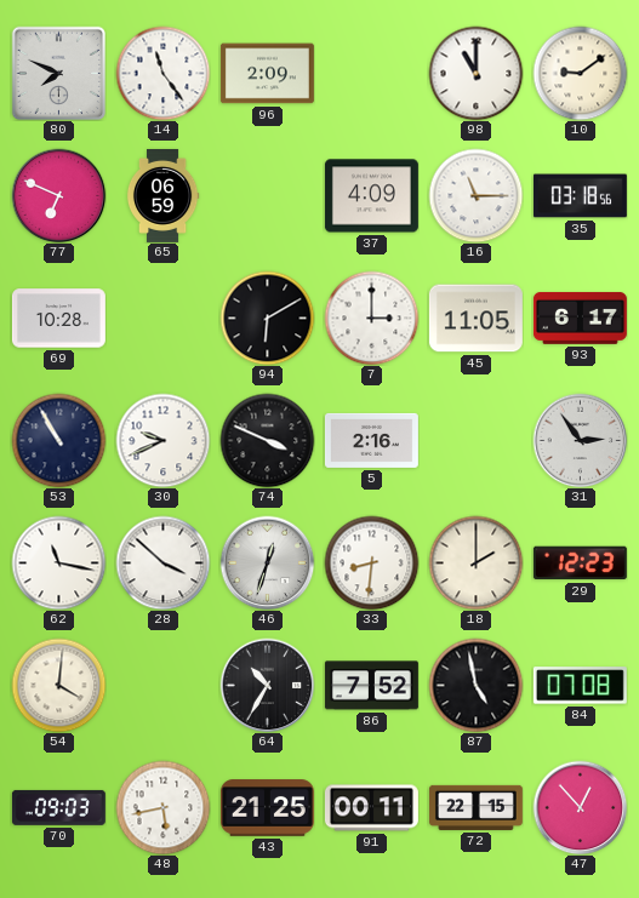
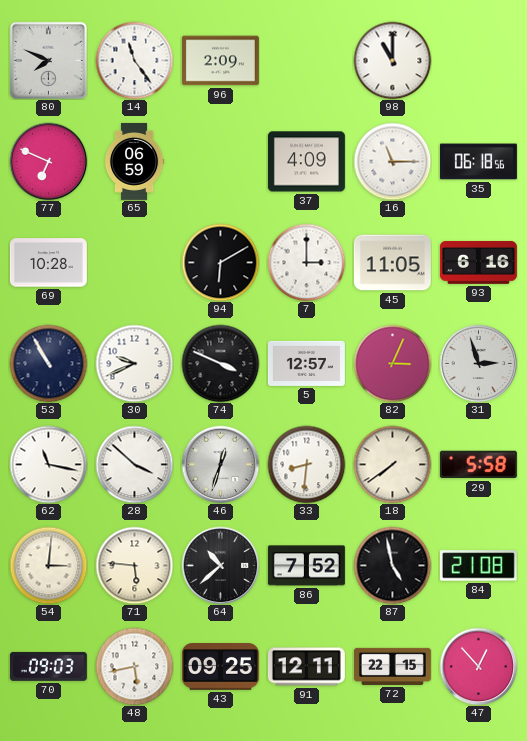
10: 9:09 -> none
35: 03:18 -> 06:18
93: 6:17 -> 6:16
5: 2:16 -> 12:57
82: none -> 3:04
31: 2:54 -> 2:57
18: 2:00 -> 7:39
29: 12:23 -> 5:58
54: 4:01 -> 3:01
71: none -> 5:46
64: 10:35 -> 10:38
84: 07:08 -> 21:08
43: 21:25 -> 09:25
91: 00:11 -> 12:11
